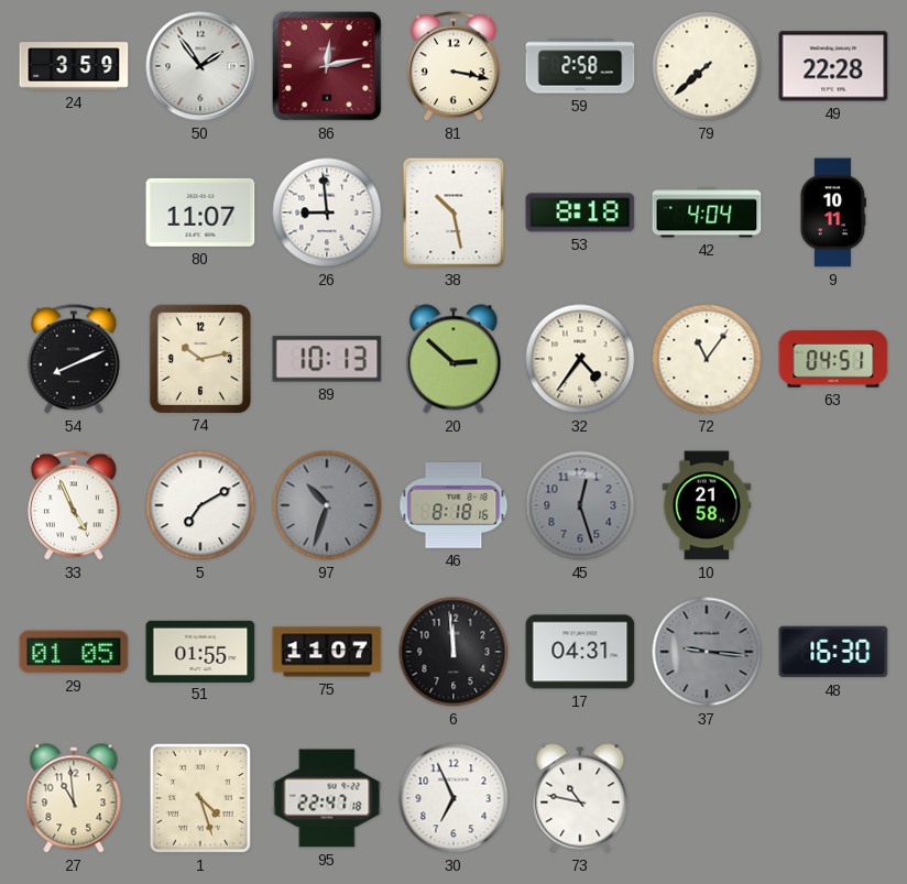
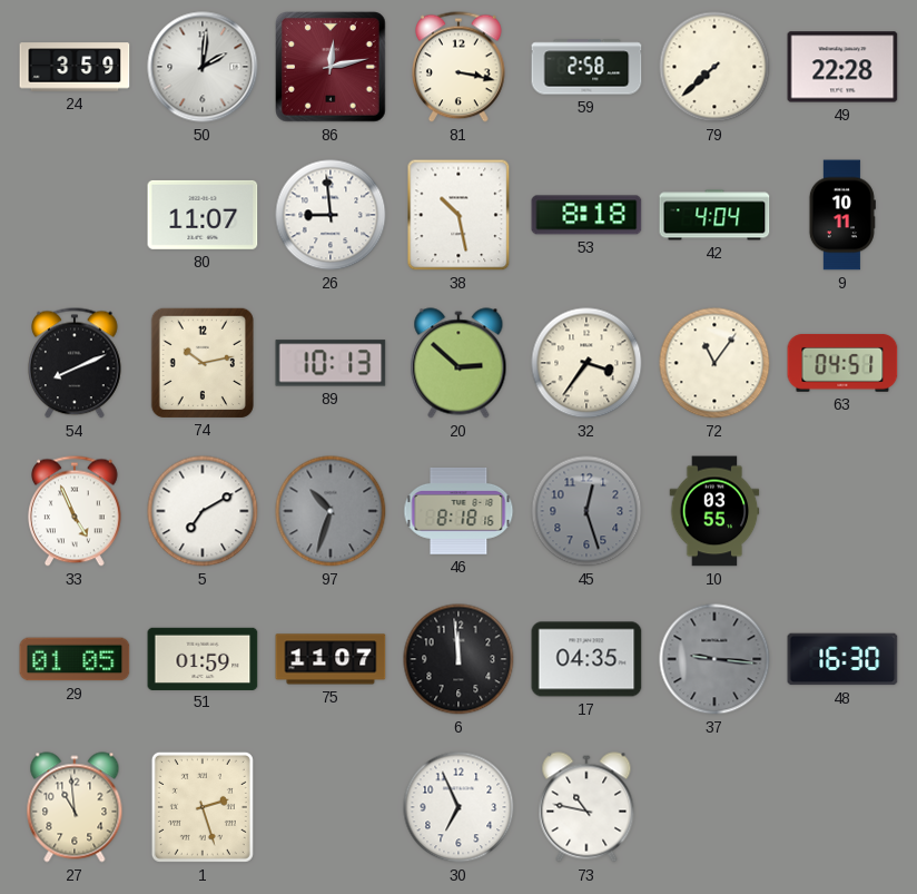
50: 1:54 -> 2:01
32: 4:36 -> 3:36
10: 21:58 -> 03:55
51: 01:55 -> 01:59
17: 04:31 -> 04:35
1: 4:27 -> 2:27
95: 22:47 -> none
